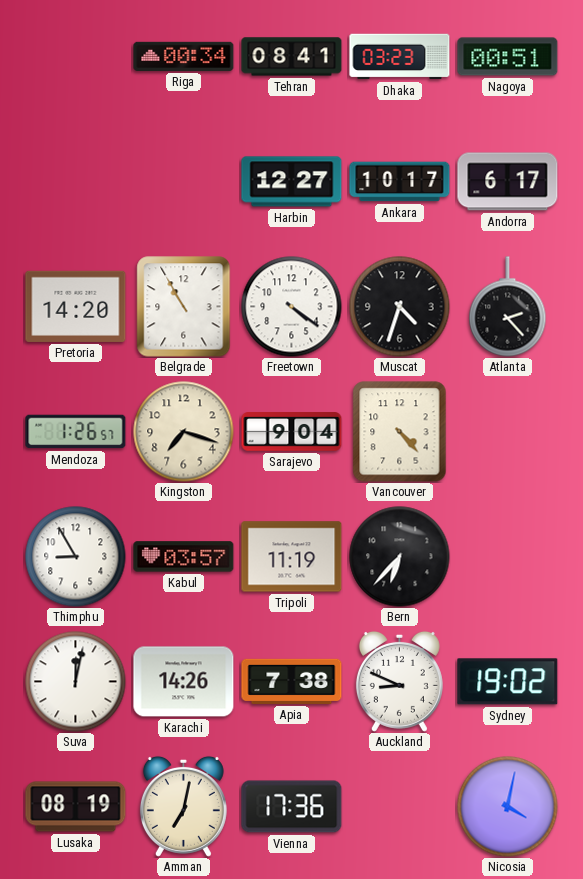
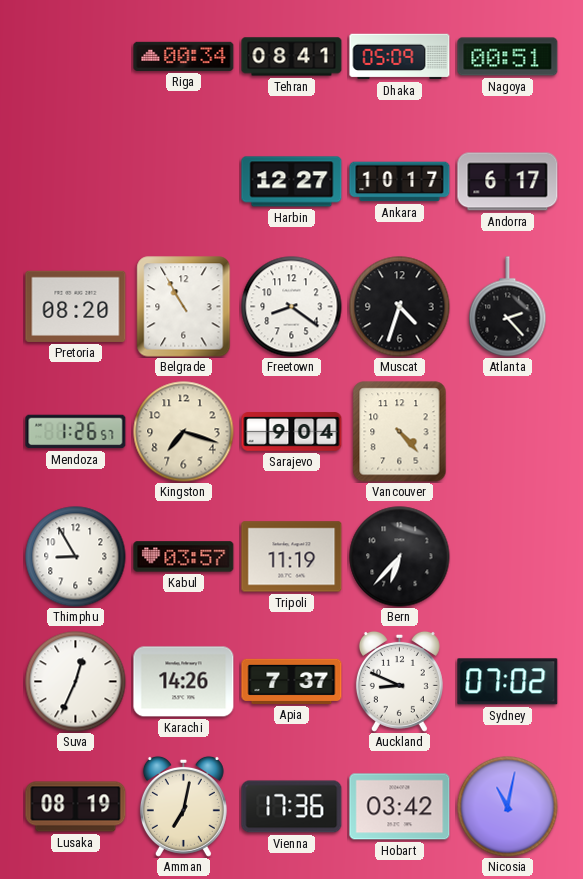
Dhaka: 03:23 -> 05:09
Pretoria: 14:20 -> 08:20
Freetown: 4:21 -> 8:21
Suva: 12:02 -> 12:34
Apia: 7:38 -> 7:37
Sydney: 19:02 -> 07:02
Hobart: none -> 03:42
Nicosia: 4:02 -> 11:02
